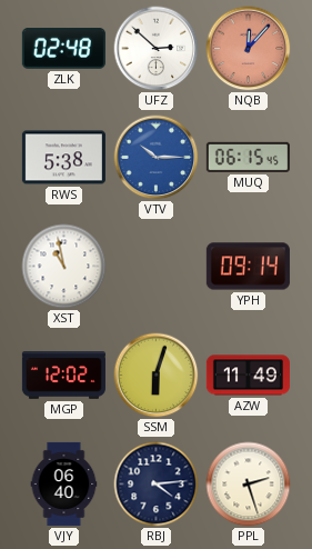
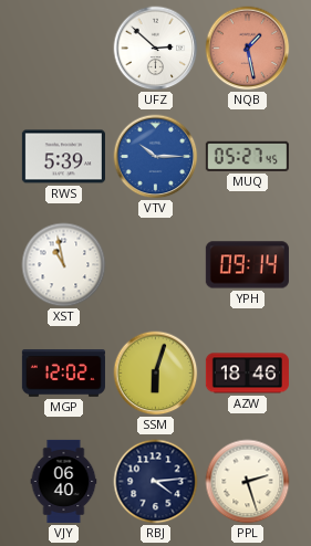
ZLK: 02:48 -> none
NQB: 12:07 -> 1:28
RWS: 5:38 -> 5:39
MUQ: 06:15 -> 05:27
AZW: 11:49 -> 18:46
